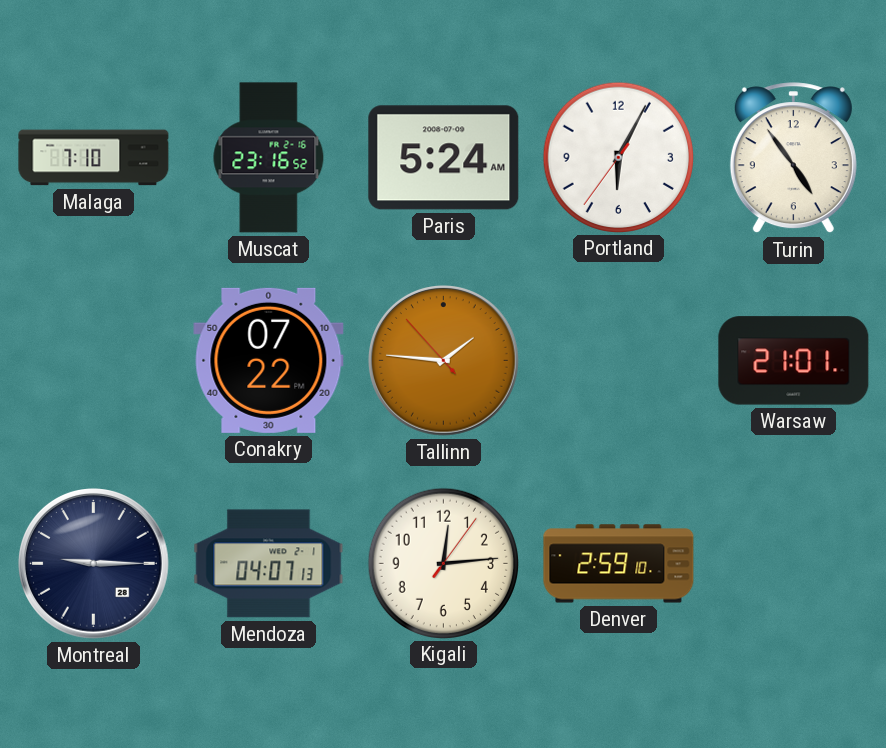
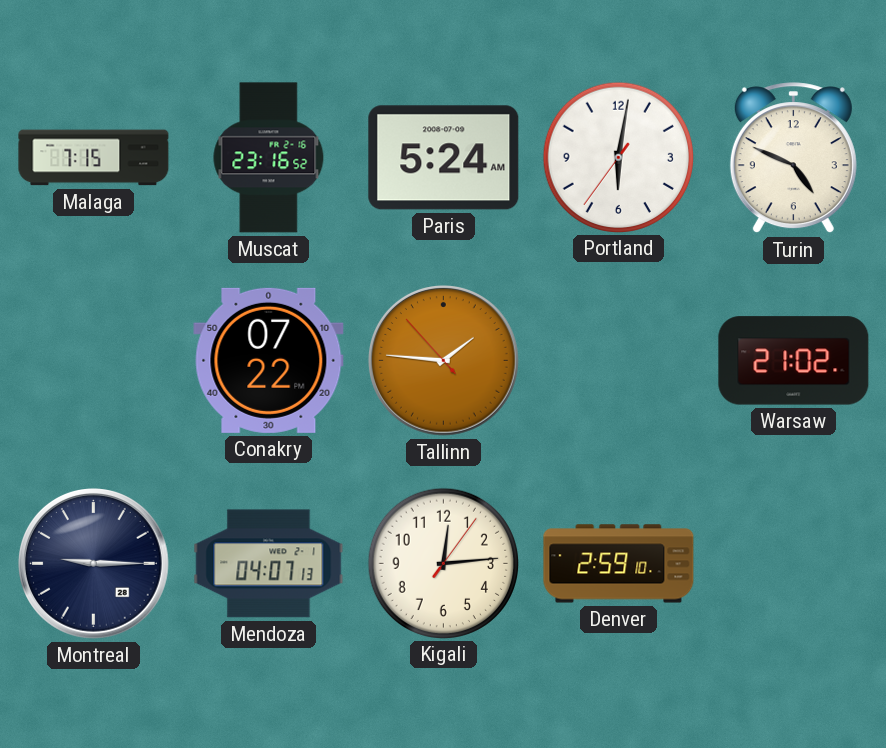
Malaga: 7:10 -> 7:15
Portland: 6:04 -> 6:01
Turin: 4:54 -> 4:49
Warsaw: 21:01 -> 21:02
